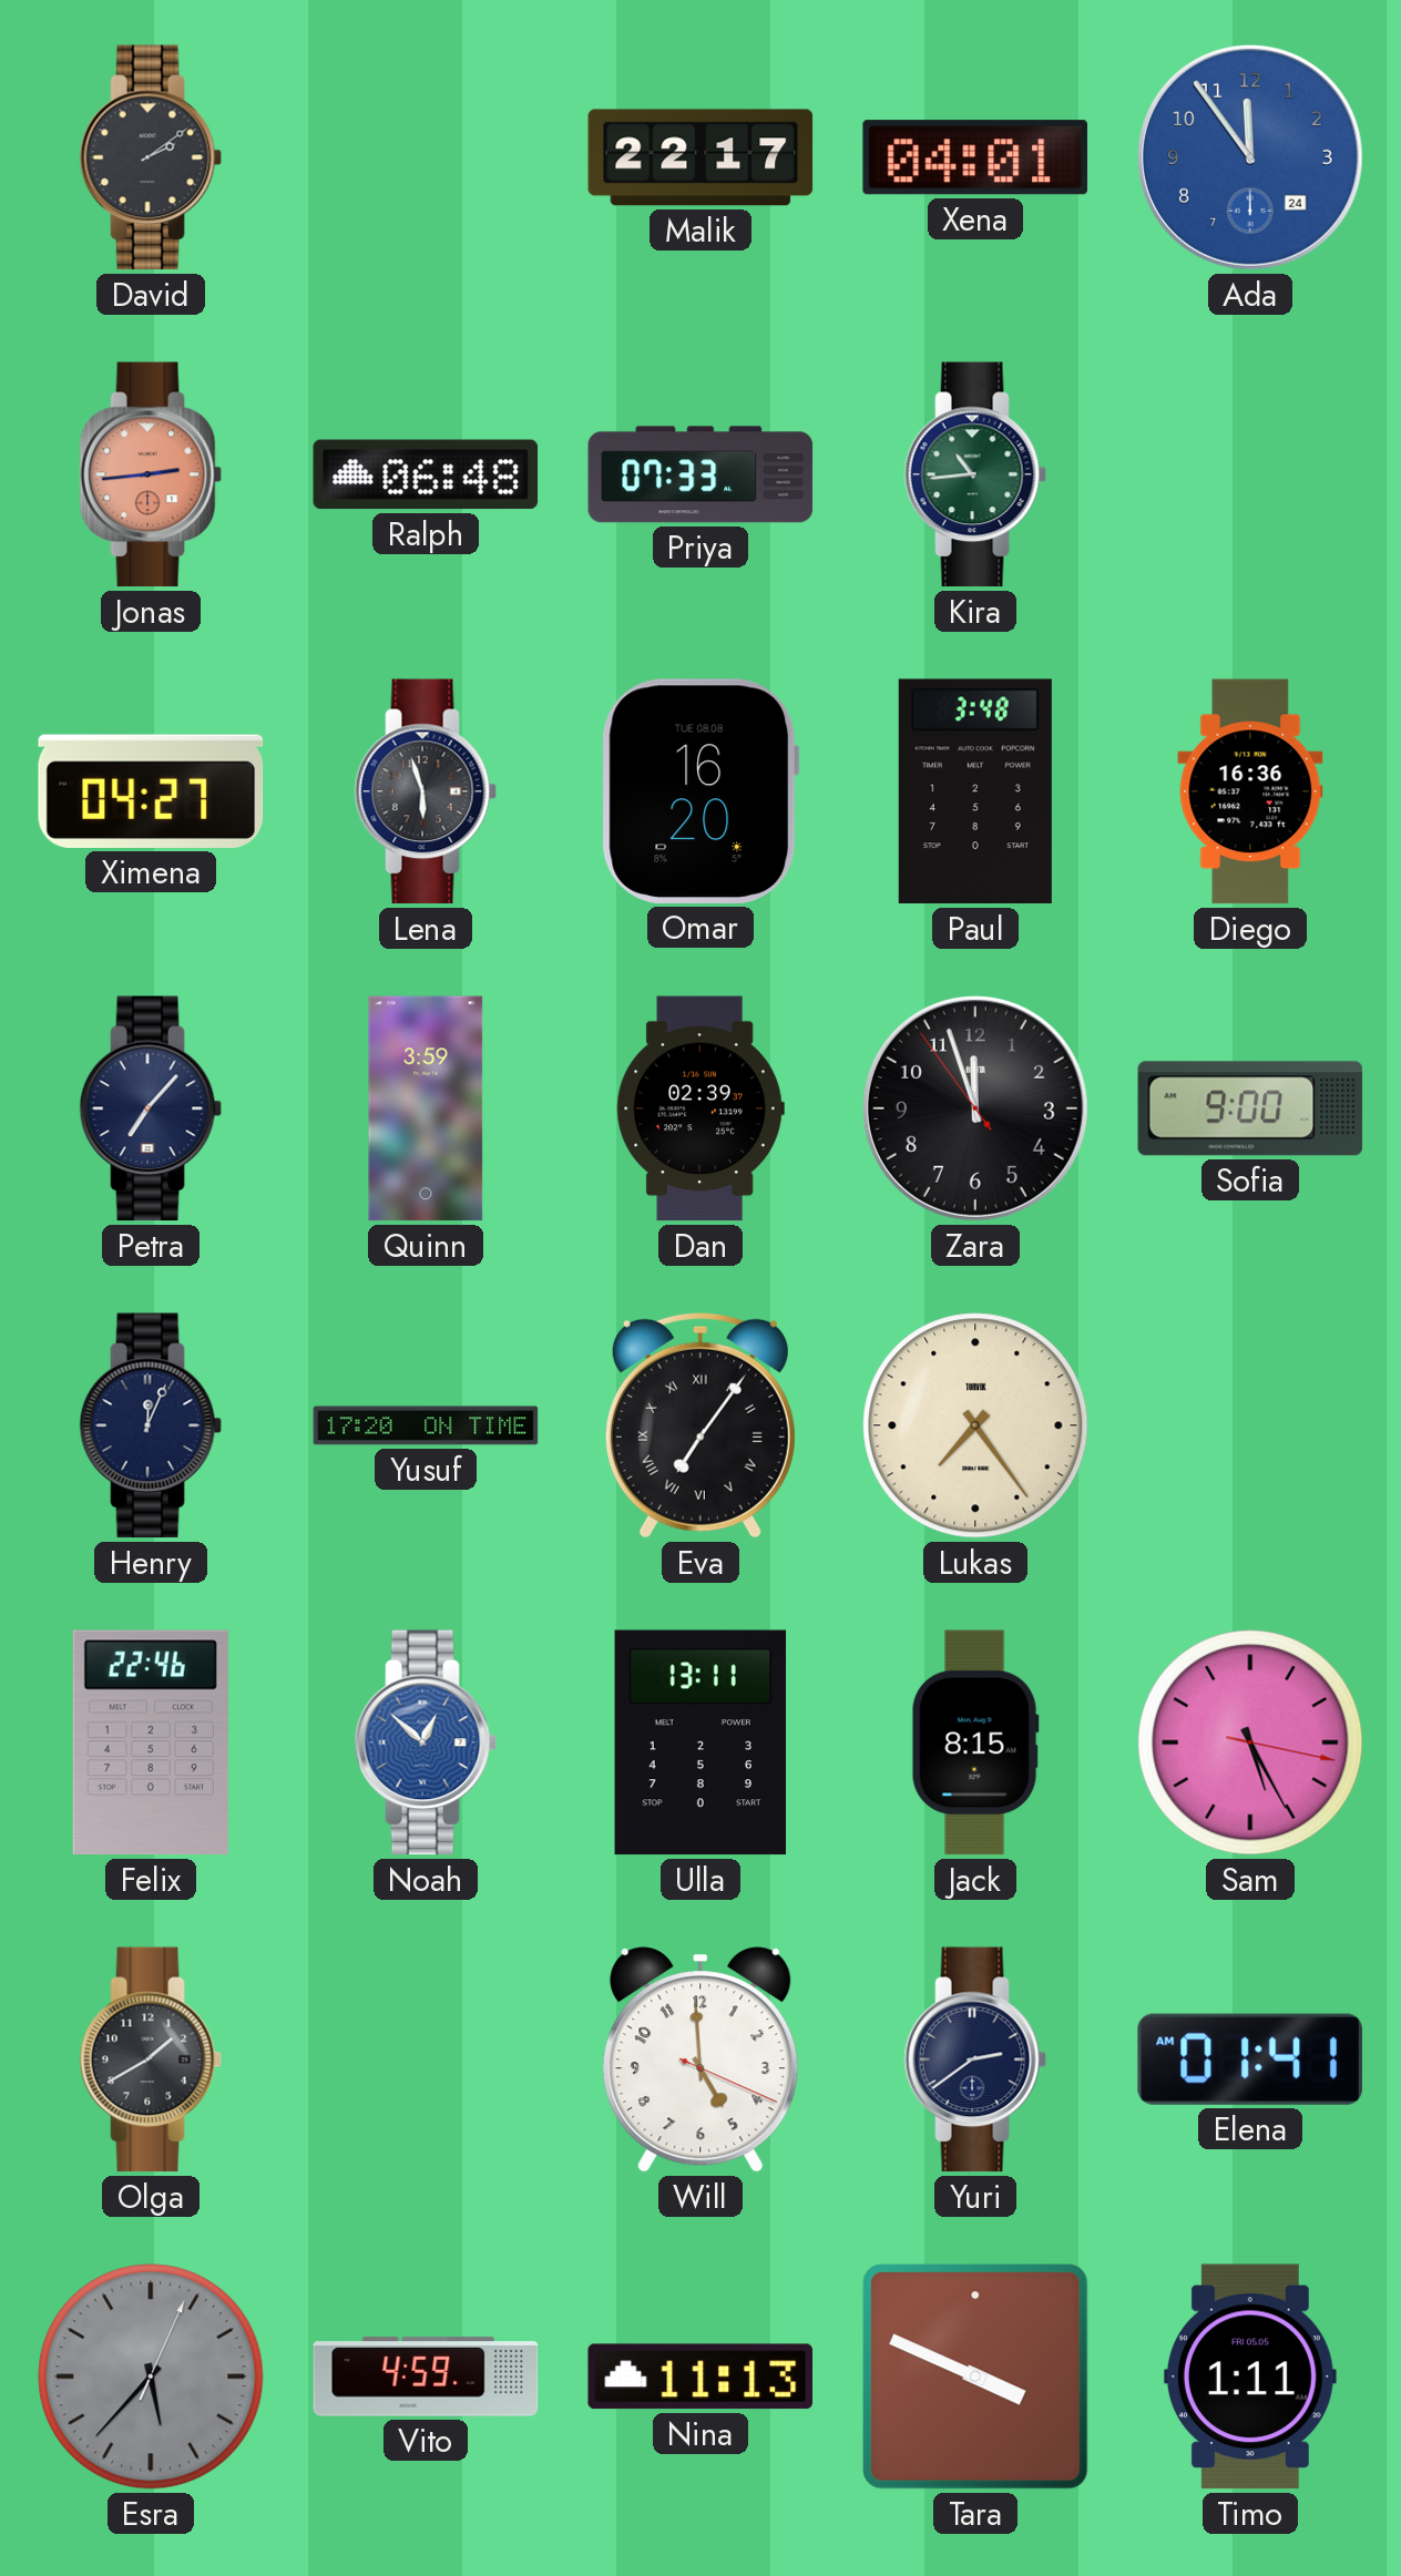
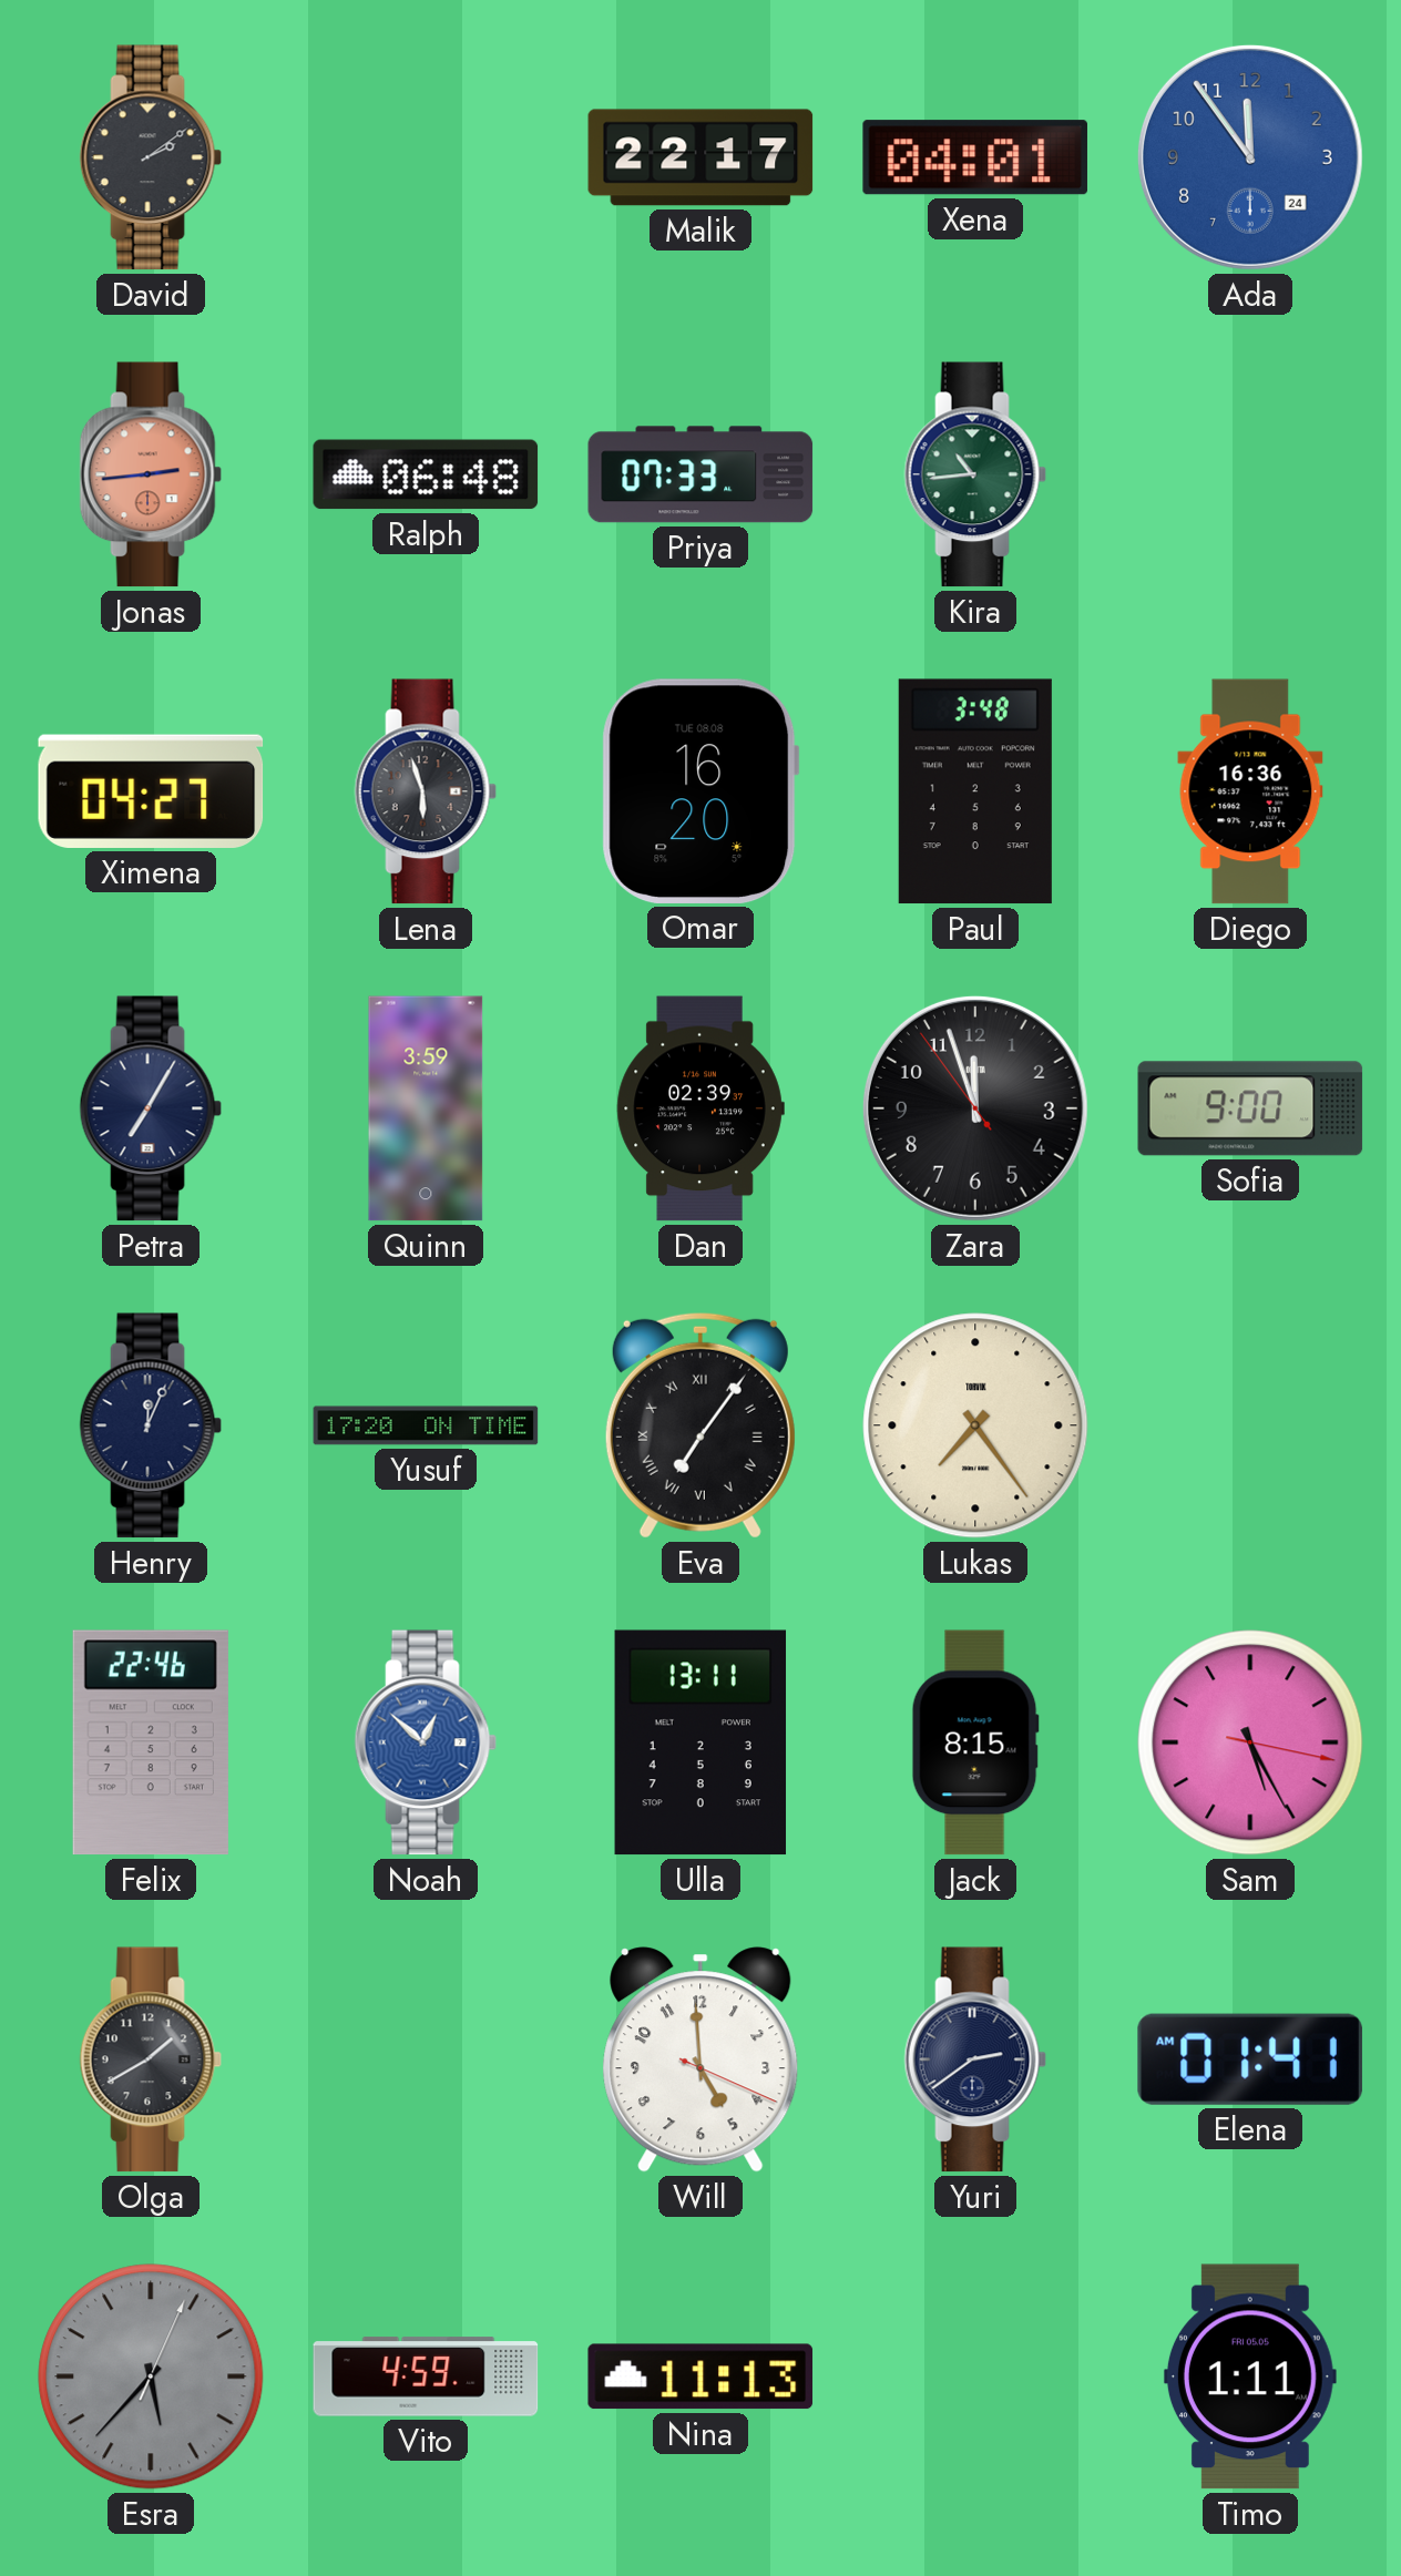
Petra: 7:07 -> 7:05
Tara: 3:49 -> none
